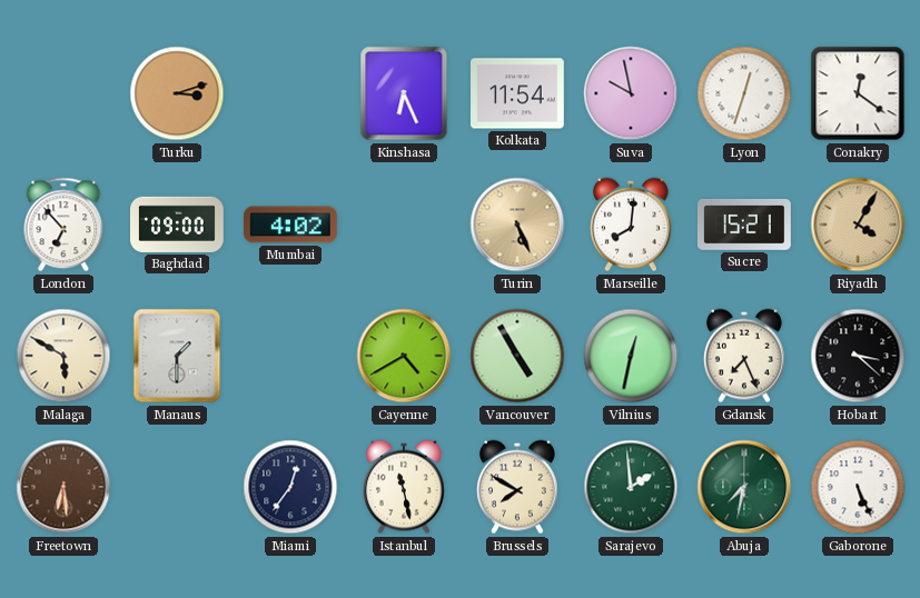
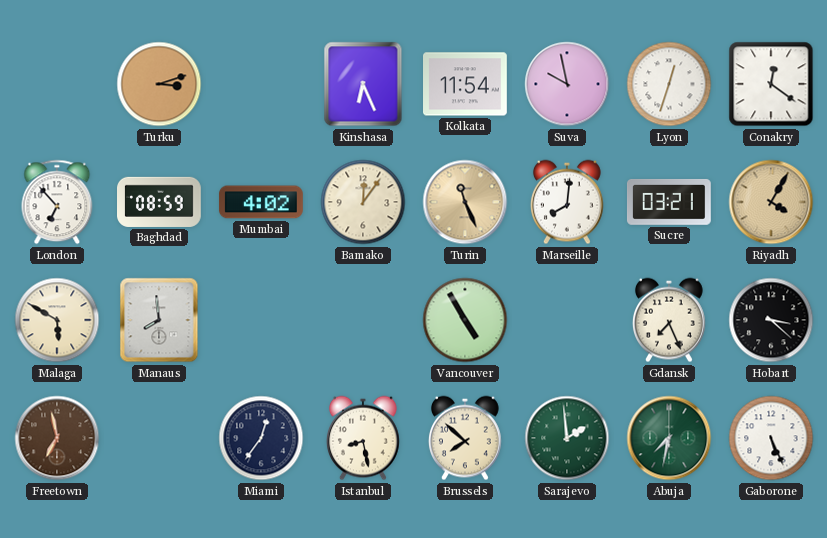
Baghdad: 09:00 -> 08:59
Bamako: none -> 12:06
Turin: 5:26 -> 11:26
Sucre: 15:21 -> 03:21
Manaus: 1:30 -> 7:59
Cayenne: 4:40 -> none
Vilnius: 12:32 -> none
Freetown: 6:29 -> 6:58
Istanbul: 11:28 -> 8:28
Brussels: 7:50 -> 7:52
